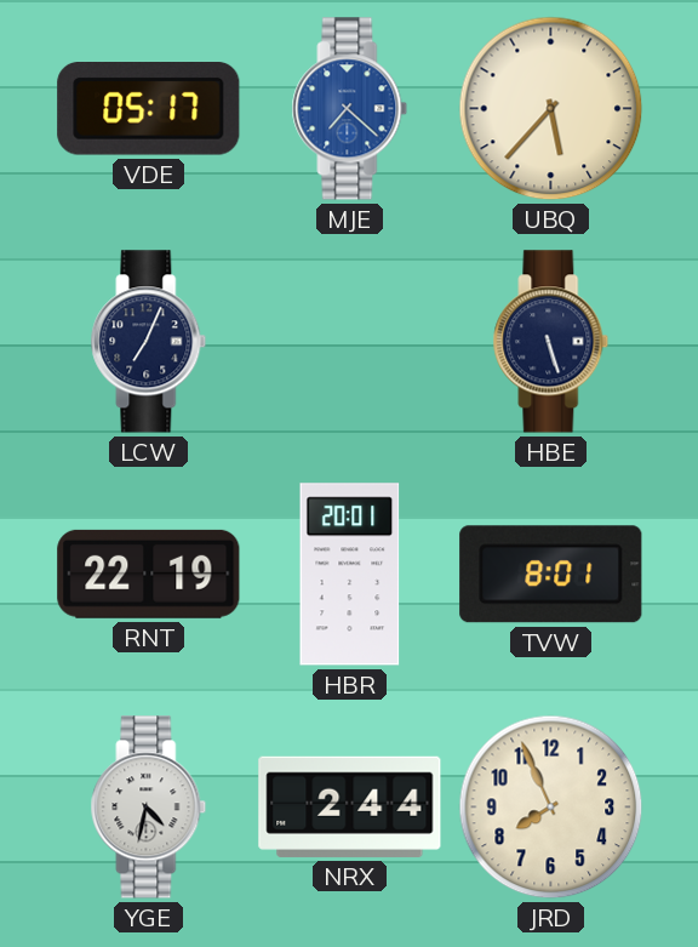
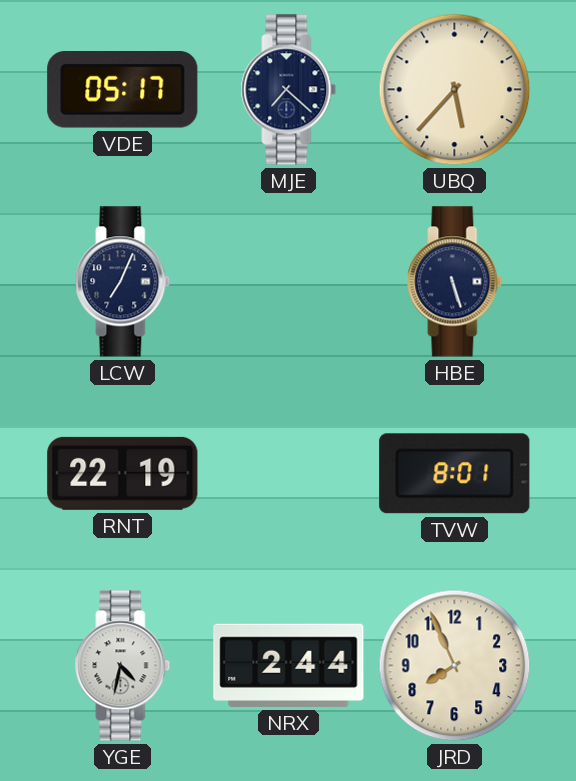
MJE dial: blue -> navy
HBR: 20:01 -> none
